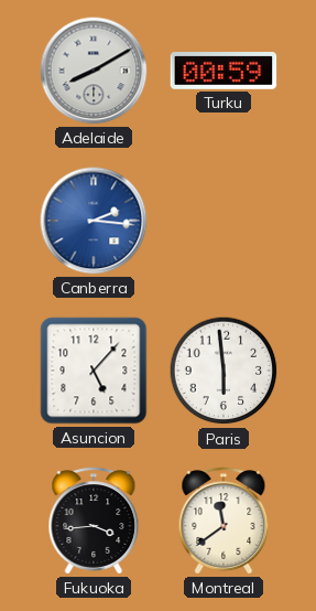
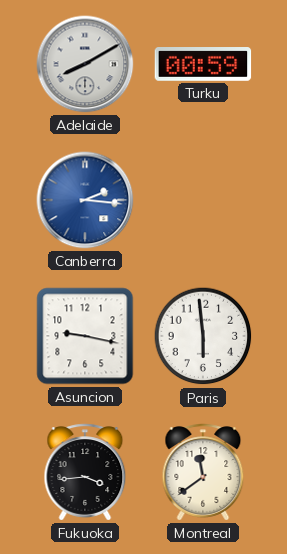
Asuncion: 5:07 -> 9:17
